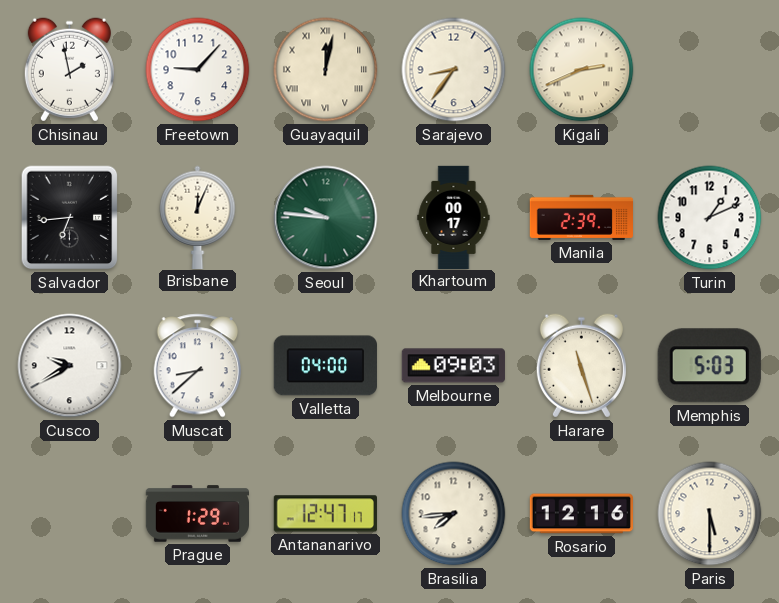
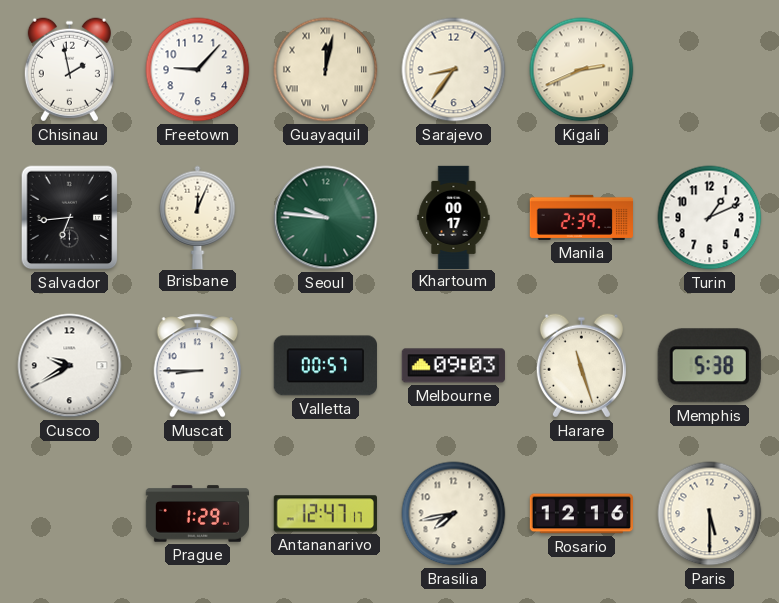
Muscat: 8:38 -> 8:45
Valletta: 04:00 -> 00:57
Memphis: 5:03 -> 5:38
Brasilia: 7:44 -> 7:43
